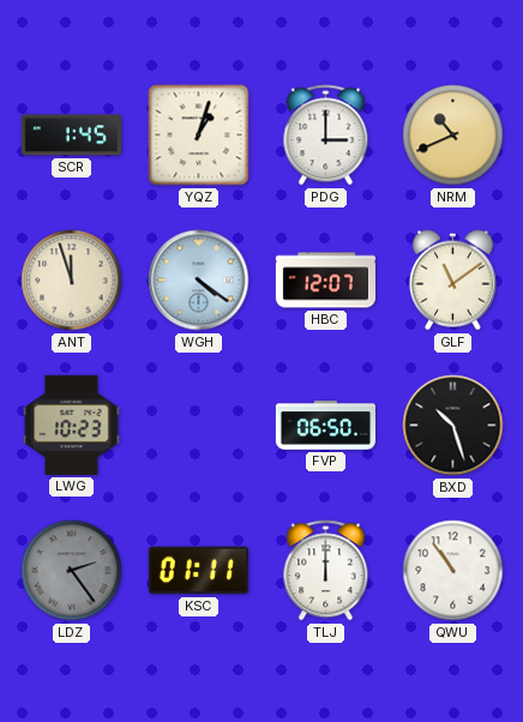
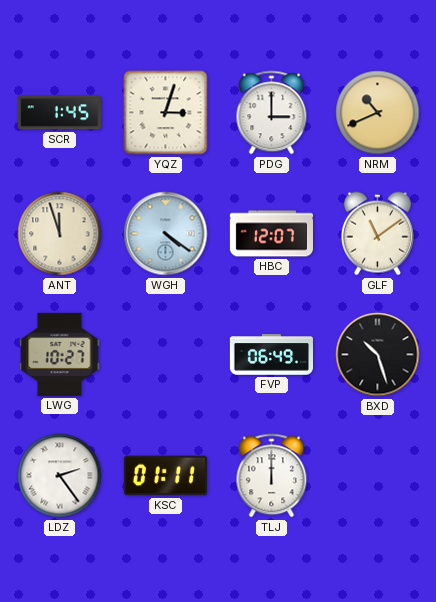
YQZ: 1:03 -> 3:03
LWG: 10:23 -> 10:27
FVP: 06:50 -> 06:49
LDZ dial: grey -> white
QWU: 10:54 -> none
